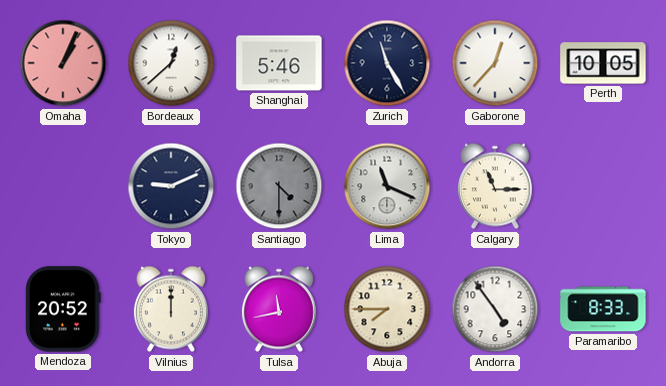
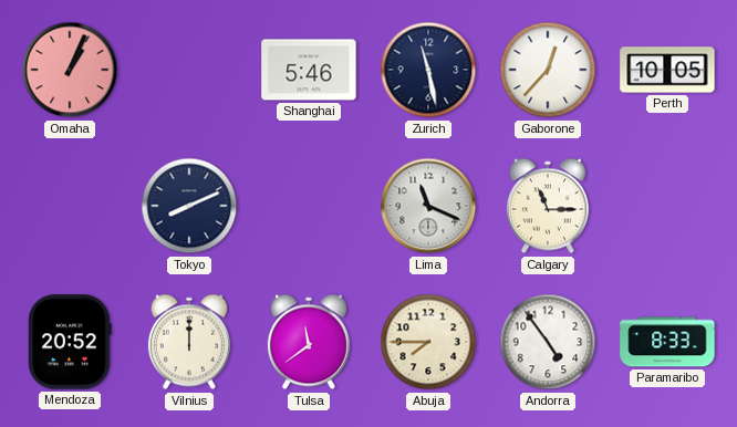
Bordeaux: 12:38 -> none
Zurich: 11:25 -> 11:28
Tokyo: 9:11 -> 8:11
Santiago: 4:30 -> none
Tulsa: 11:43 -> 11:39
